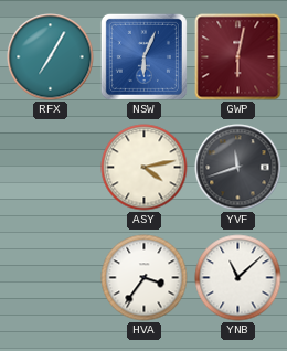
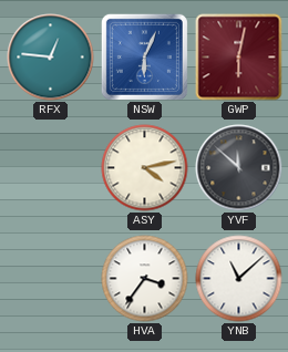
RFX: 7:05 -> 12:46
YVF: 11:42 -> 11:52
